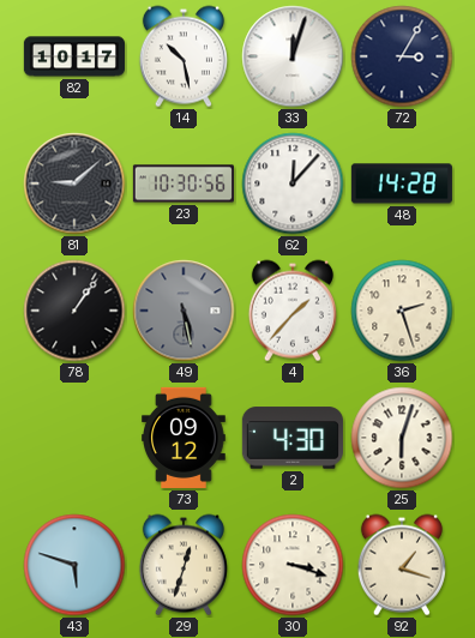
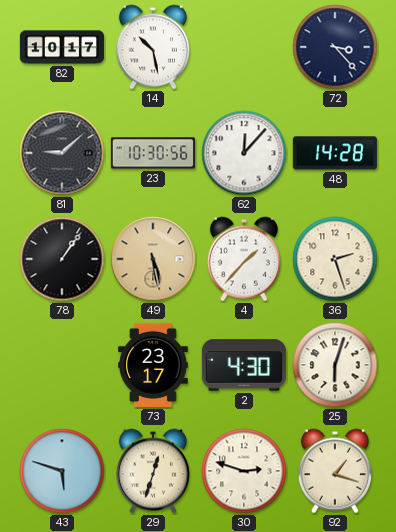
33: 12:03 -> none
72: 3:05 -> 3:23
49 dial: grey -> champagne
73: 09:12 -> 23:17
30: 3:18 -> 2:48
